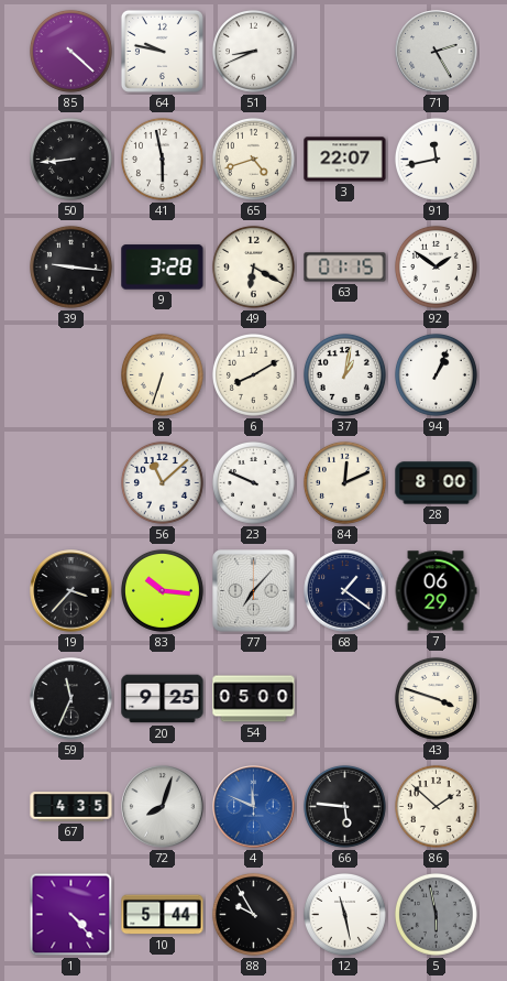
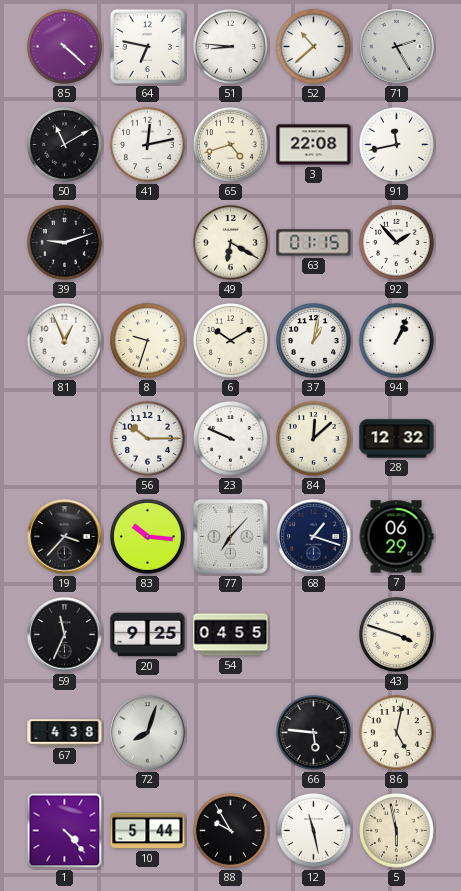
64: 9:47 -> 6:47
51: 8:41 -> 8:46
52: none -> 10:38
50: 8:44 -> 11:10
41: 5:58 -> 12:13
3: 22:07 -> 22:08
39: 9:16 -> 9:12
9: 3:28 -> none
92: 1:51 -> 1:53
81: none -> 12:56
8: 6:33 -> 9:33
6: 8:10 -> 10:10
56: 11:08 -> 10:15
84: 12:11 -> 12:08
28: 8:00 -> 12:32
68: 1:21 -> 1:18
54: 05:00 -> 04:55
67: 4:35 -> 4:38
4: 11:49 -> none
86: 1:52 -> 5:02
5 dial: grey -> cream
